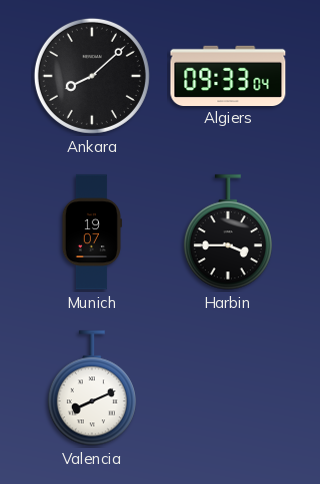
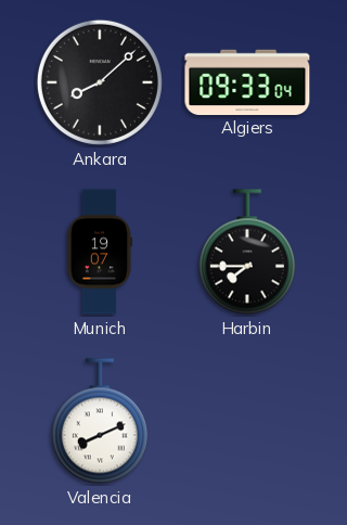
Harbin: 3:45 -> 7:45
